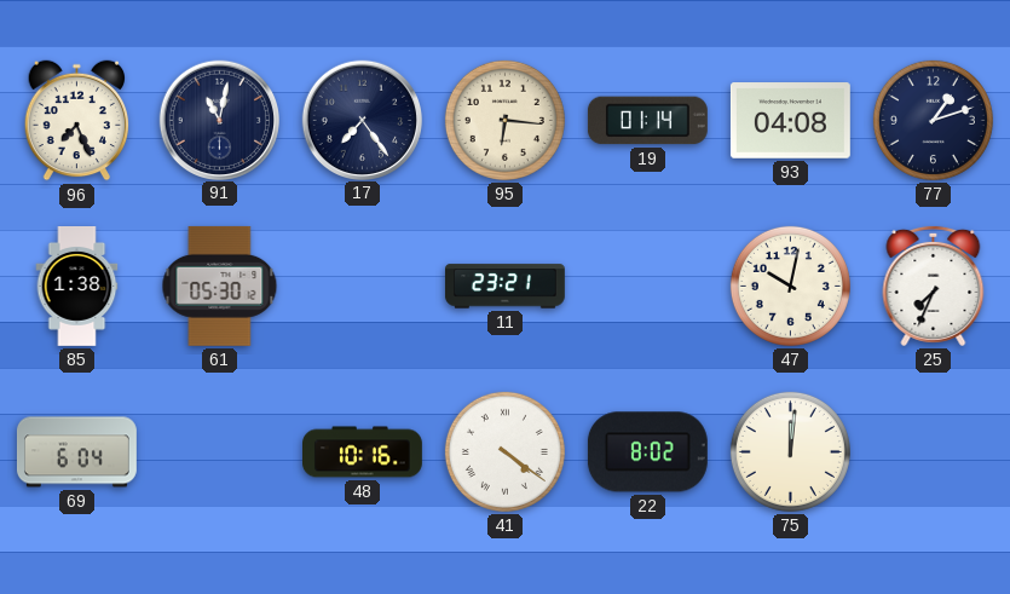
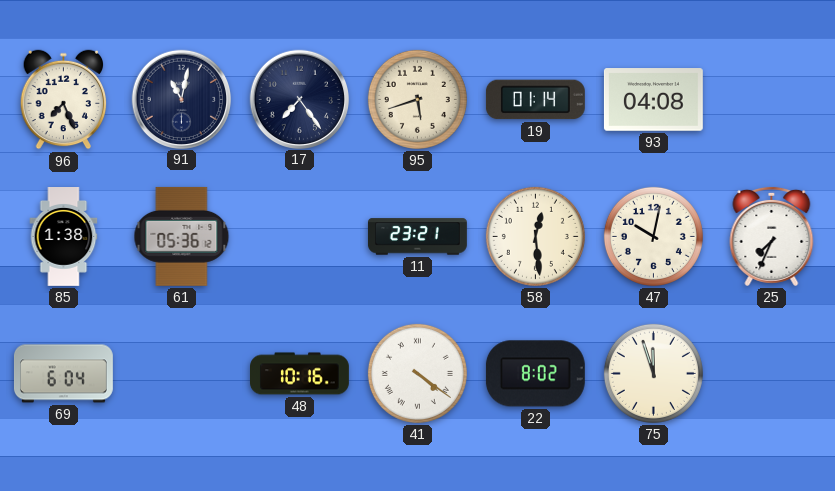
95: 6:16 -> 5:42
77: 1:12 -> none
61: 05:30 -> 05:36
58: none -> 12:29
75: 12:01 -> 11:57
